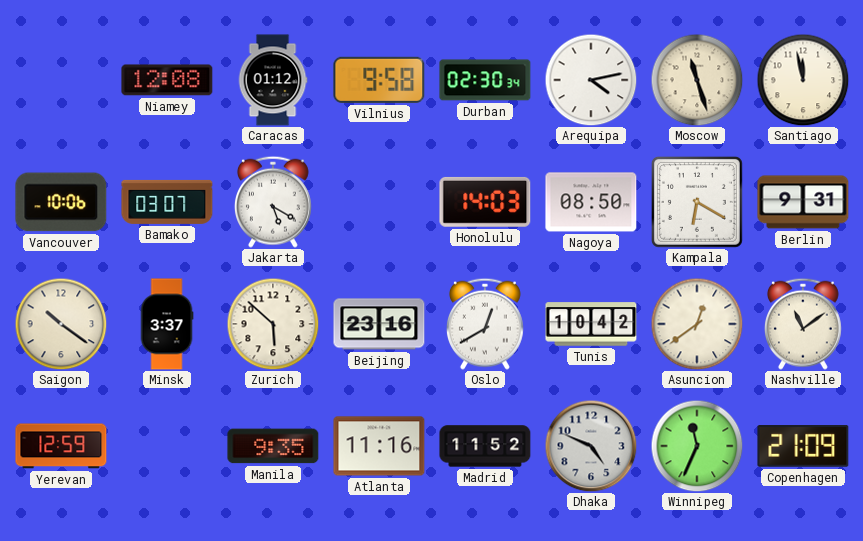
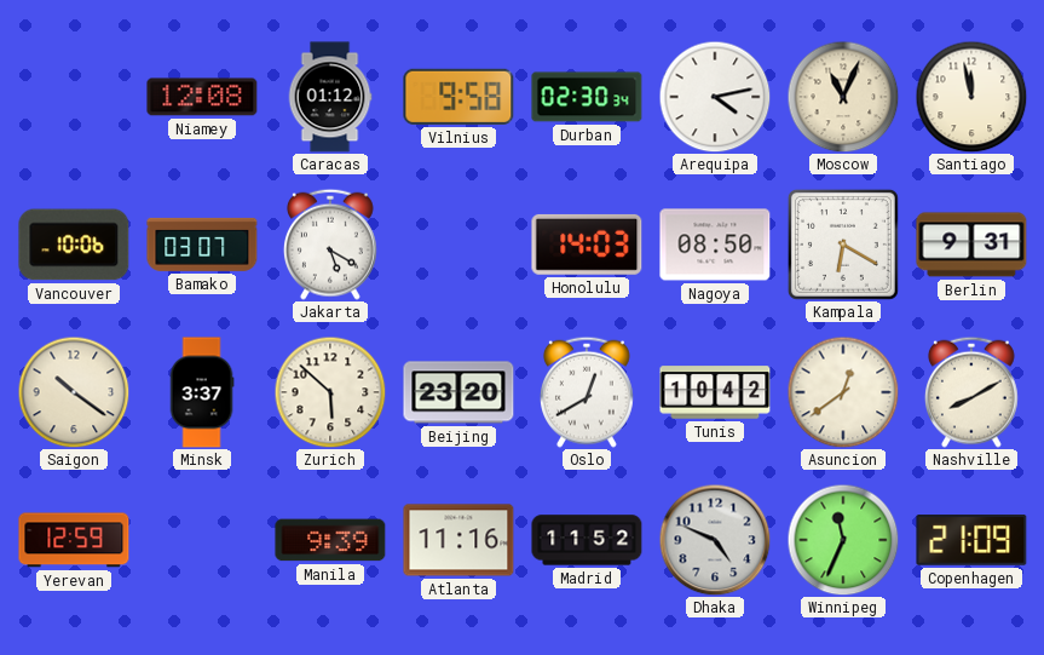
Moscow: 11:27 -> 11:04
Beijing: 23:16 -> 23:20
Nashville: 11:09 -> 8:10
Manila: 9:35 -> 9:39
